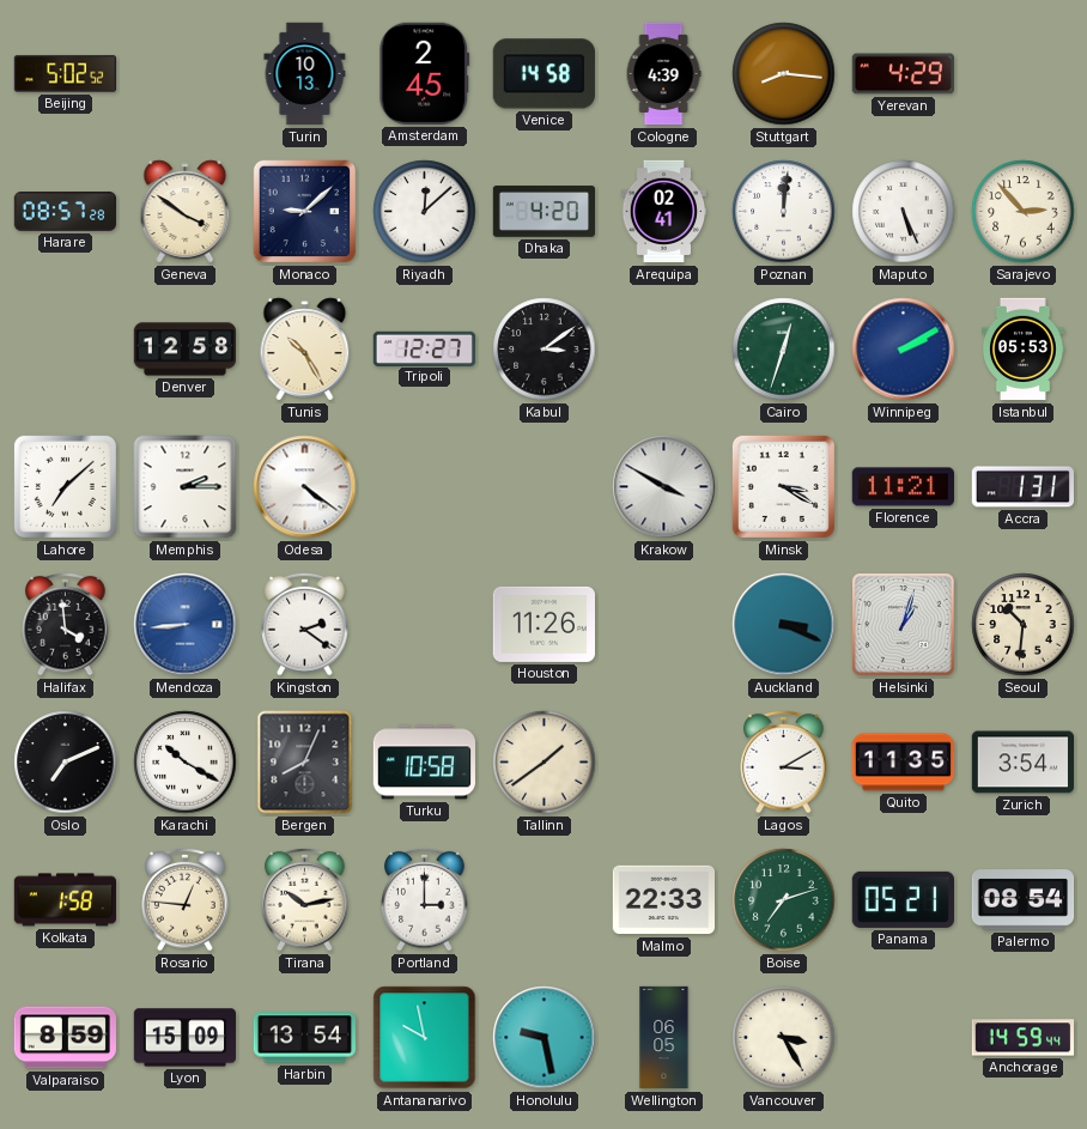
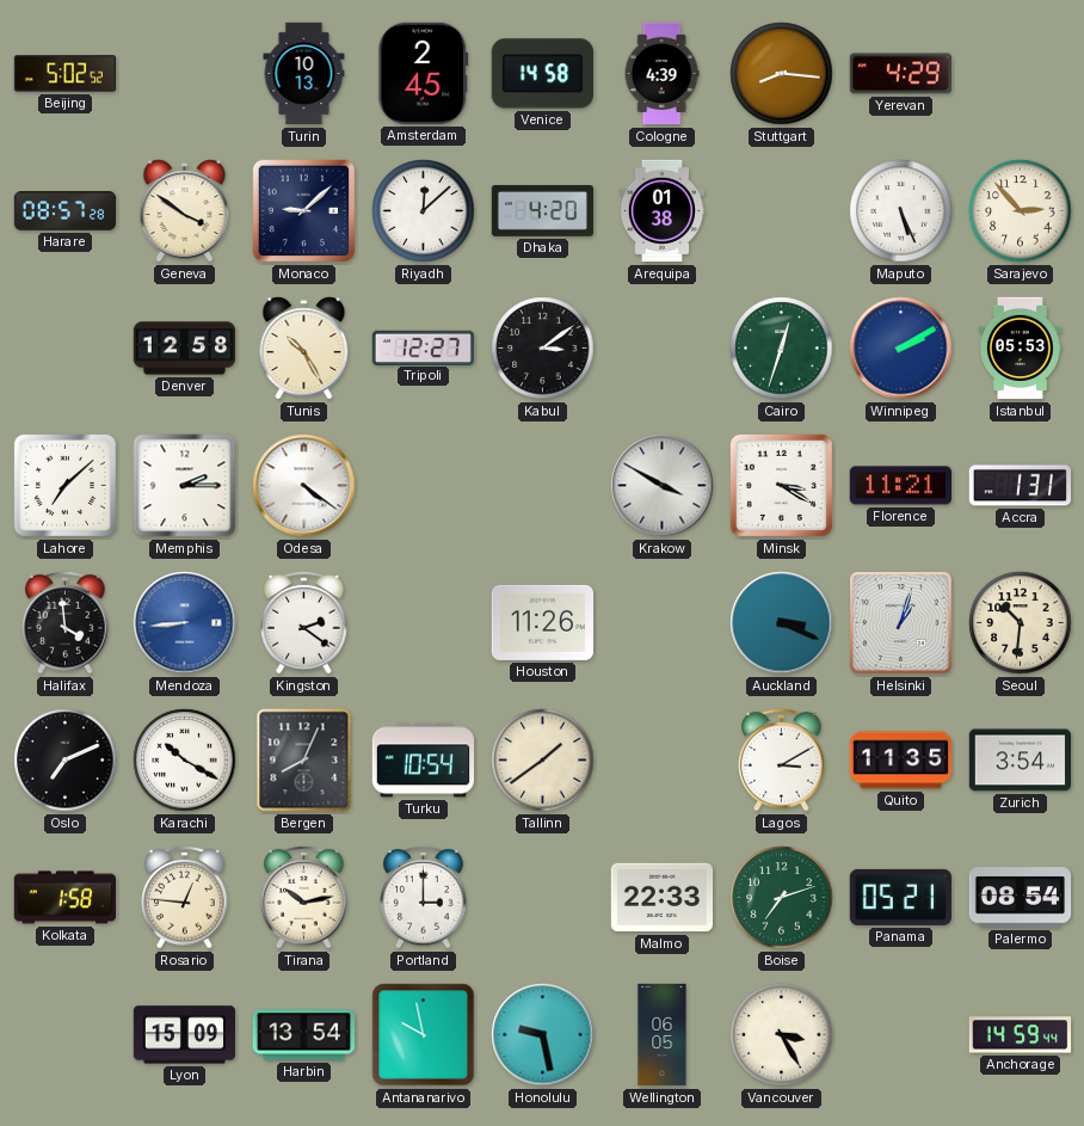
Arequipa: 02:41 -> 01:38
Poznan: 12:01 -> none
Turku: 10:58 -> 10:54
Valparaiso: 8:59 -> none
